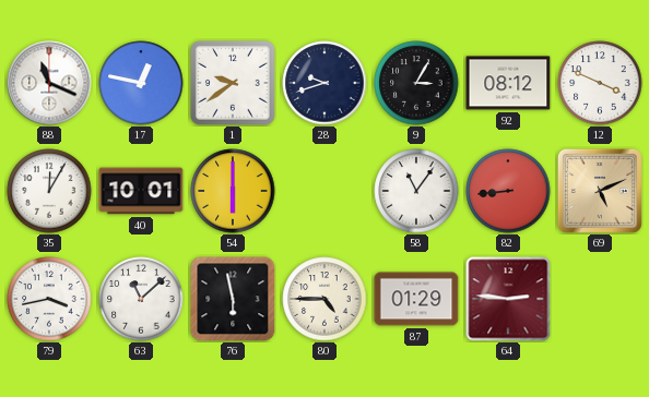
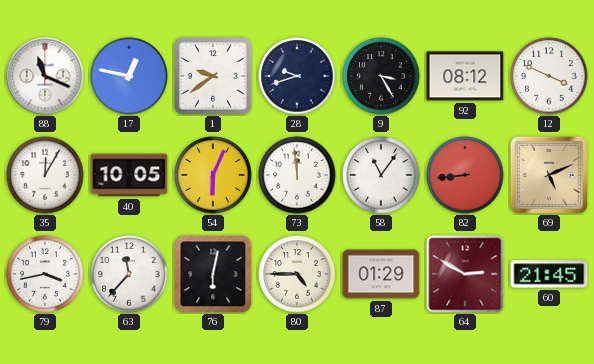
9: 3:05 -> 3:25
40: 10:01 -> 10:05
54: 6:00 -> 6:04
73: none -> 11:59
63: 11:08 -> 11:37
76: 5:58 -> 6:02
64: 2:46 -> 2:50
60: none -> 21:45
